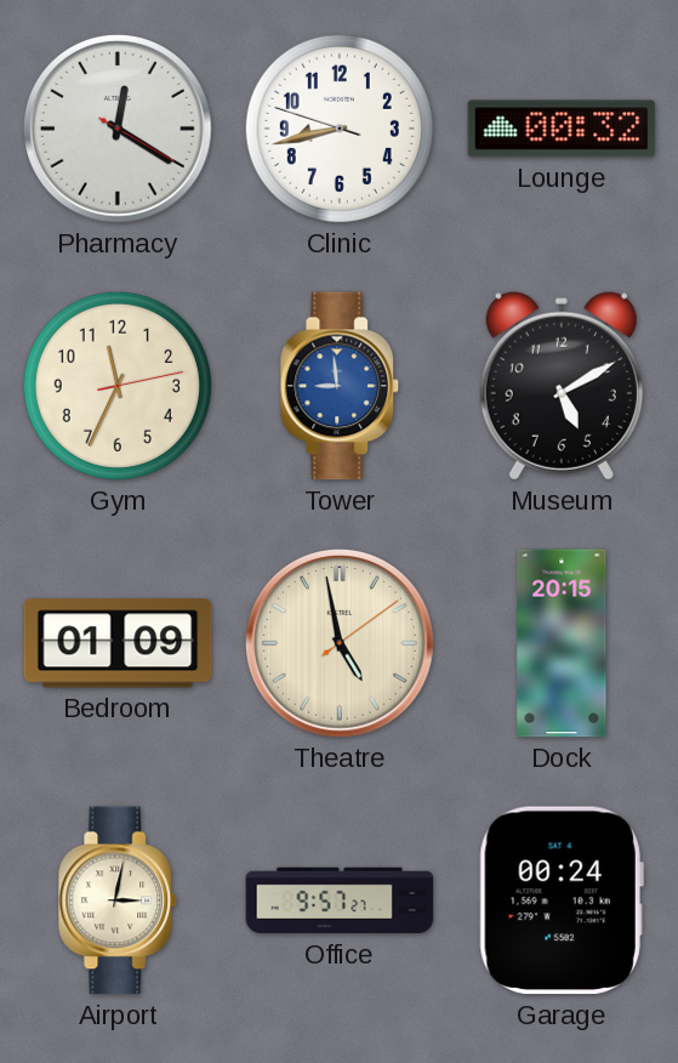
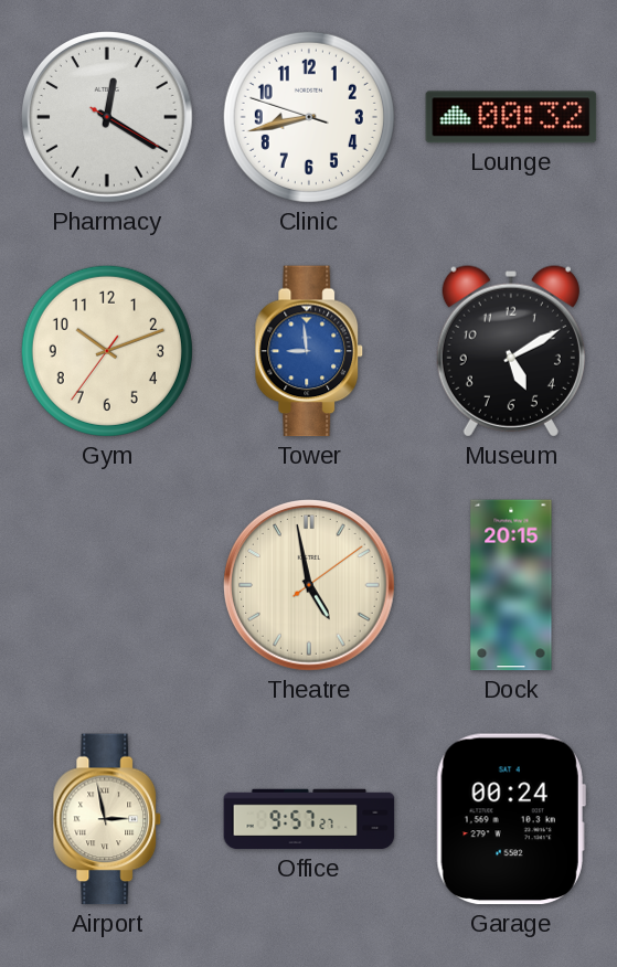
Gym: 11:34 -> 10:11
Bedroom: 01:09 -> none
Airport: 3:02 -> 2:58
